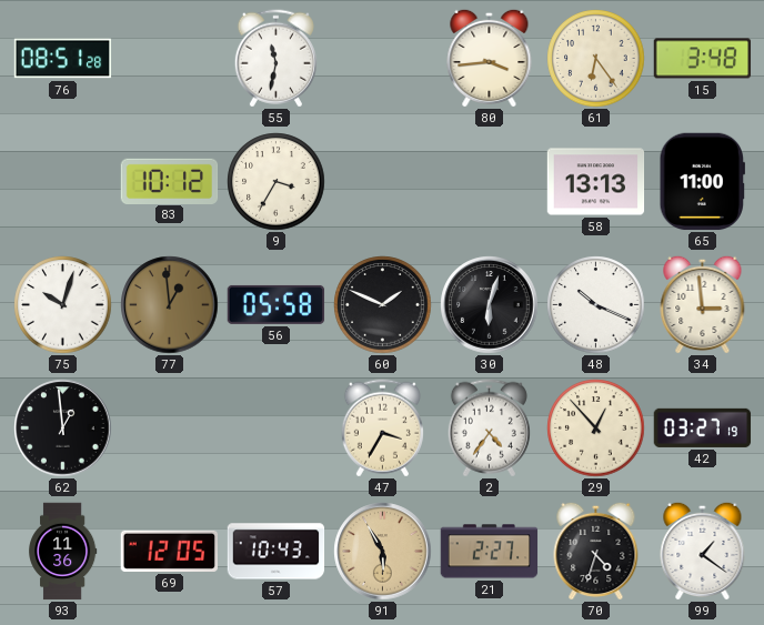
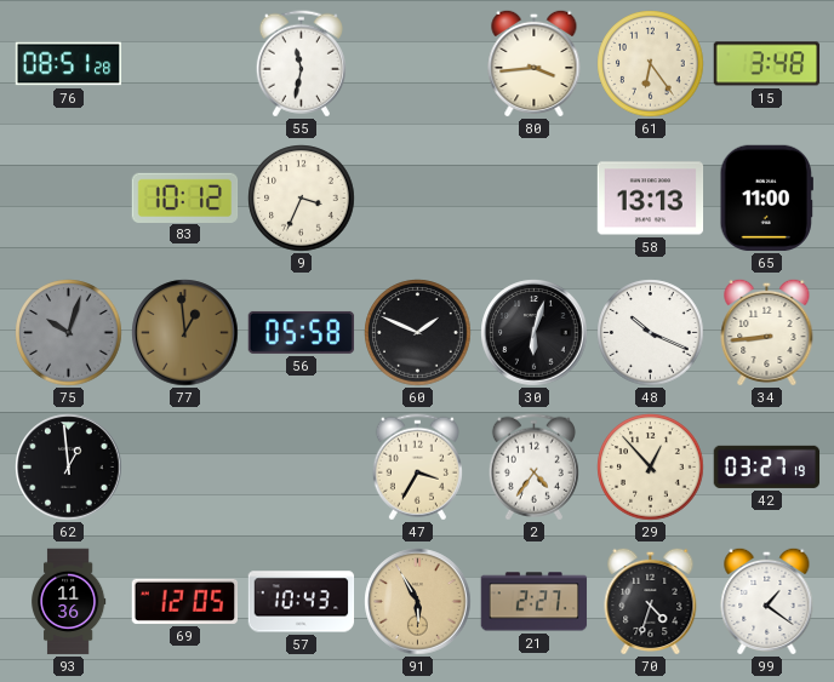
9: 3:35 -> 3:34
75 dial: white -> grey
34: 2:59 -> 8:44
